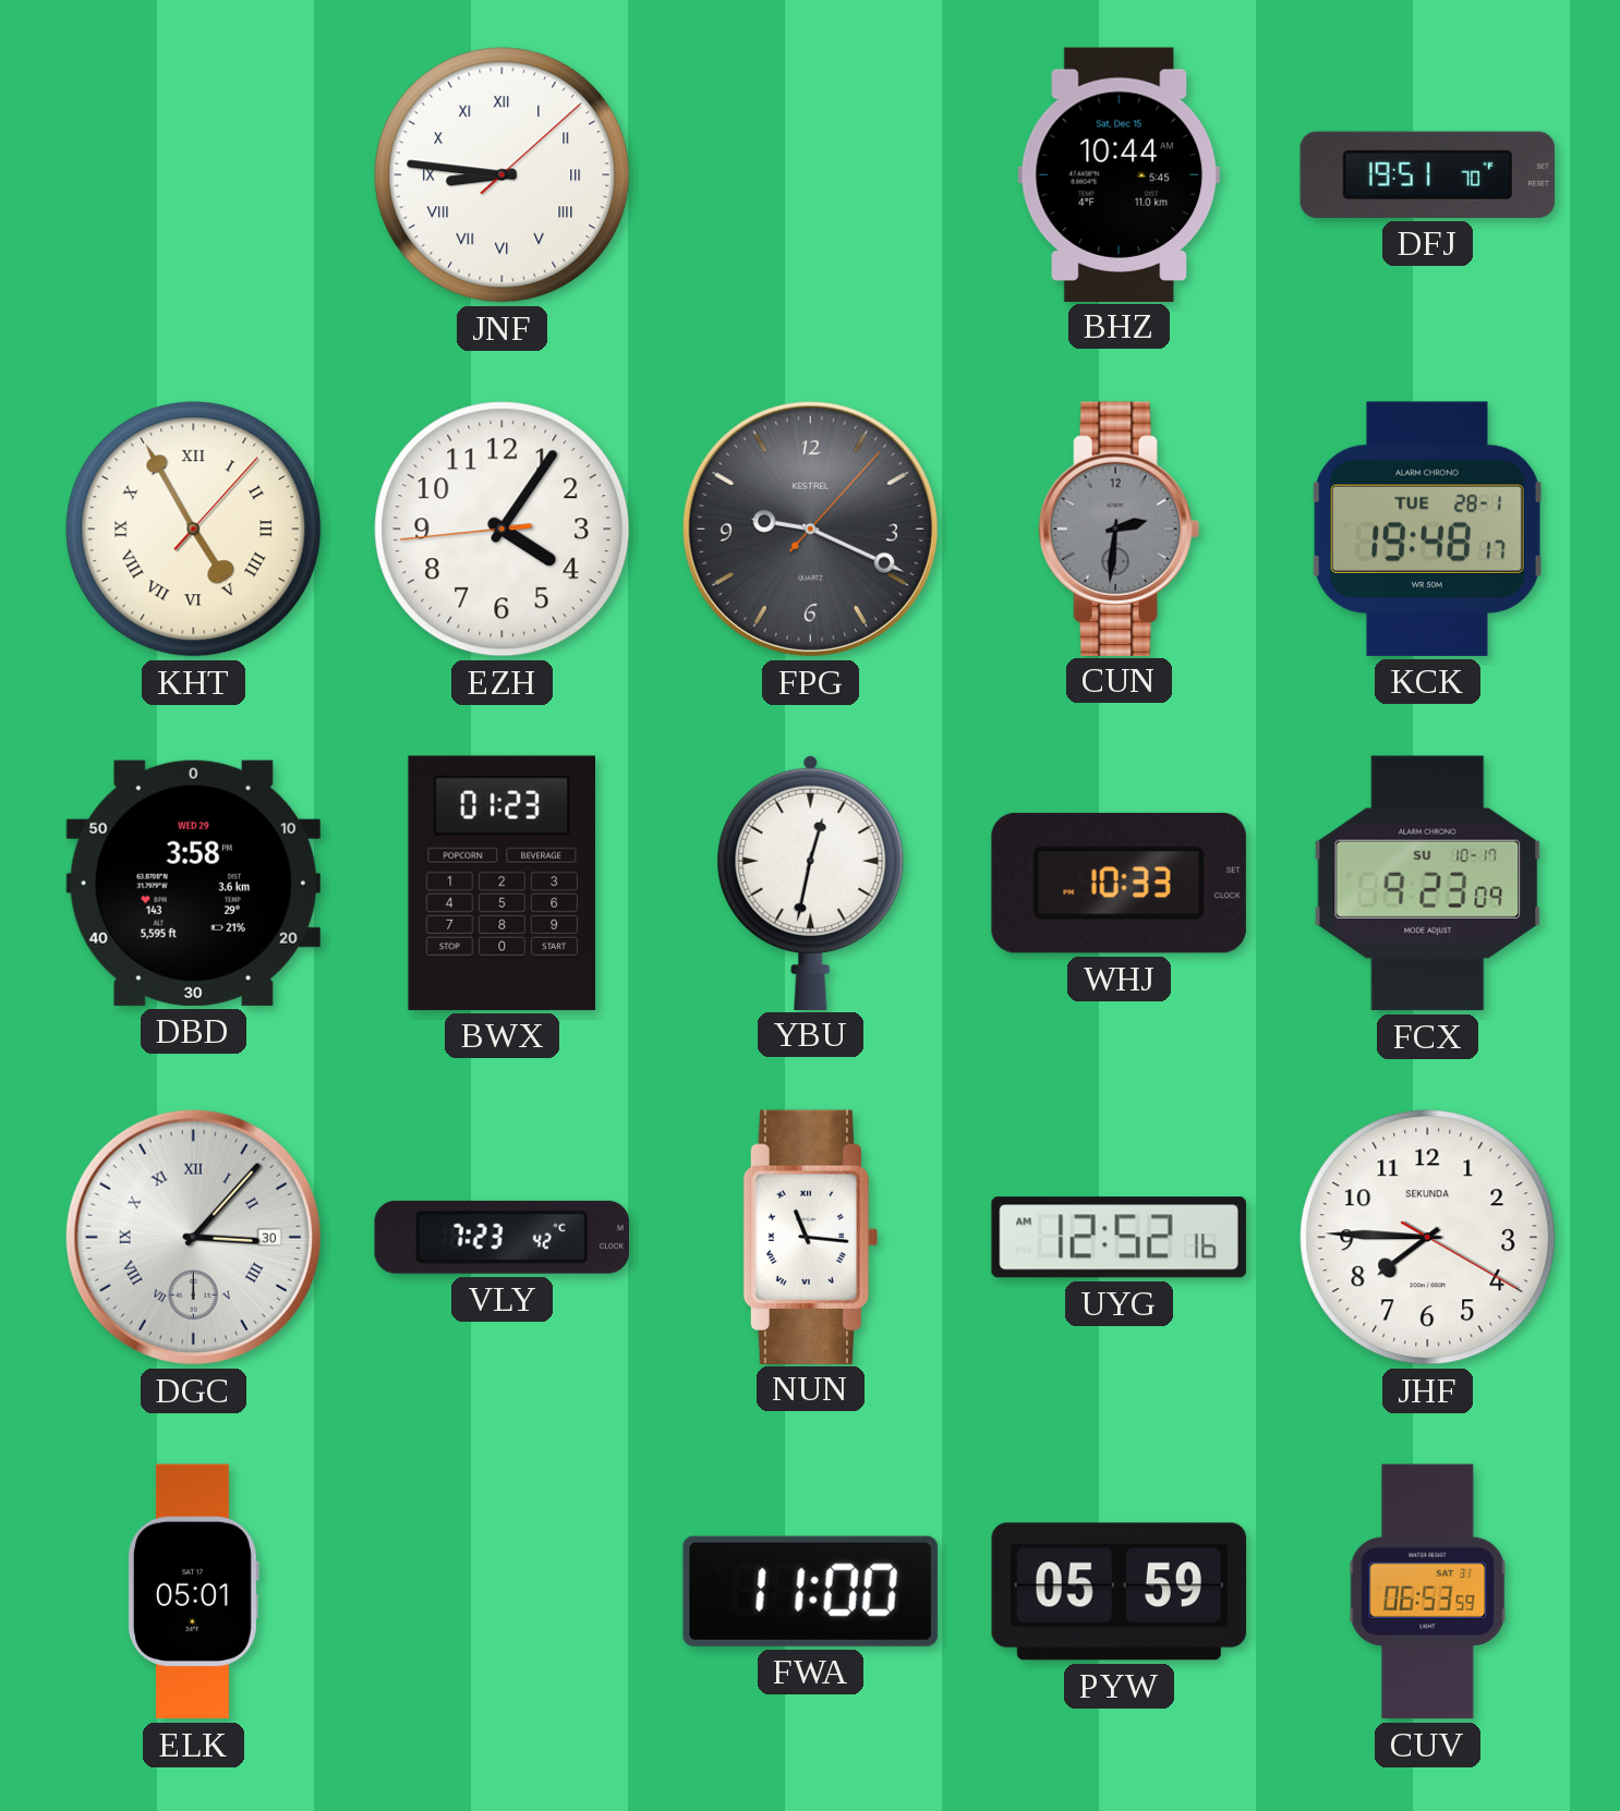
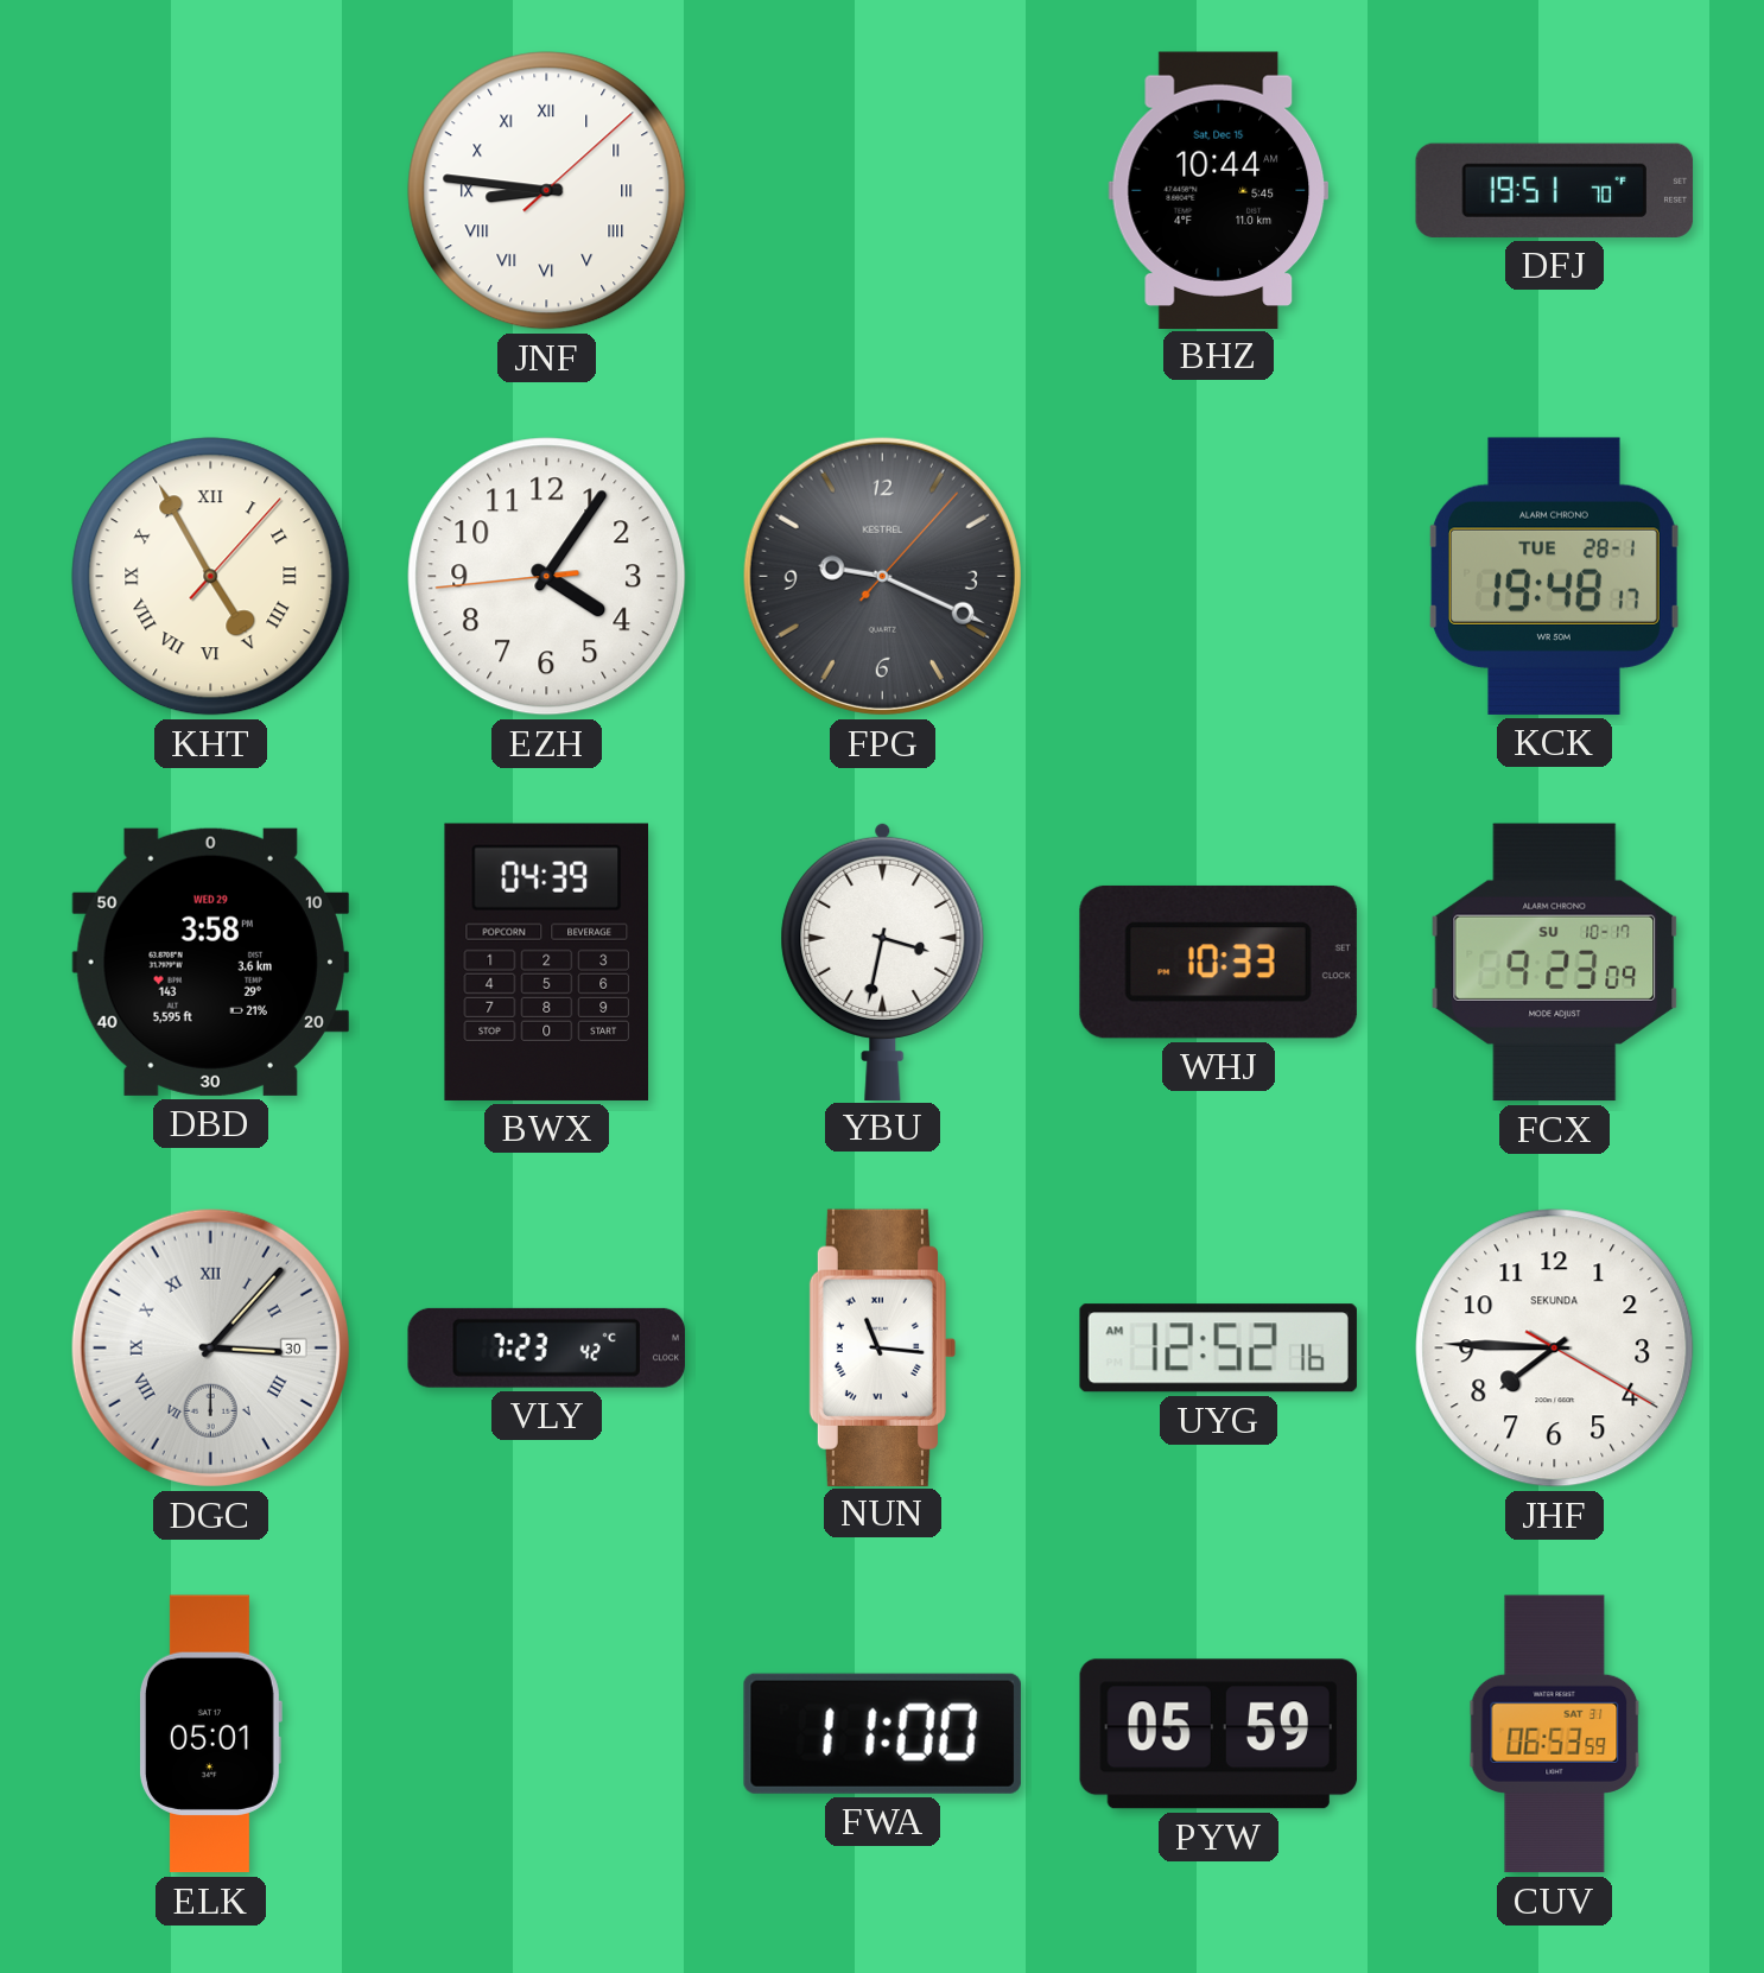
CUN: 2:31 -> none
BWX: 01:23 -> 04:39
YBU: 12:32 -> 3:32
